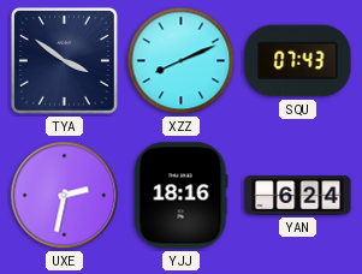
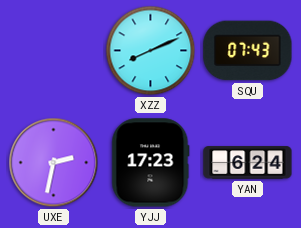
TYA: 3:51 -> none
YJJ: 18:16 -> 17:23
